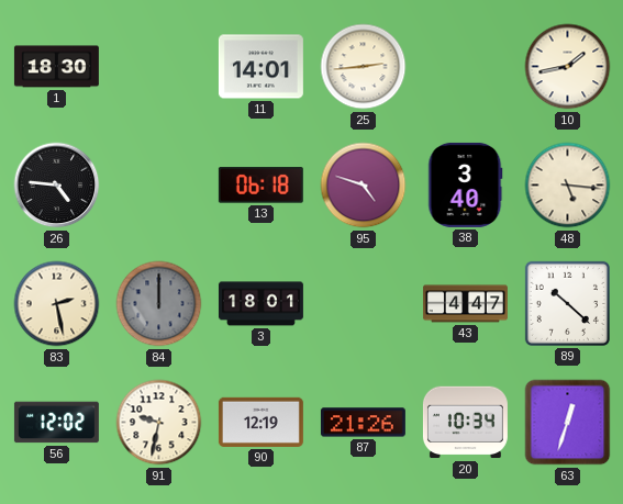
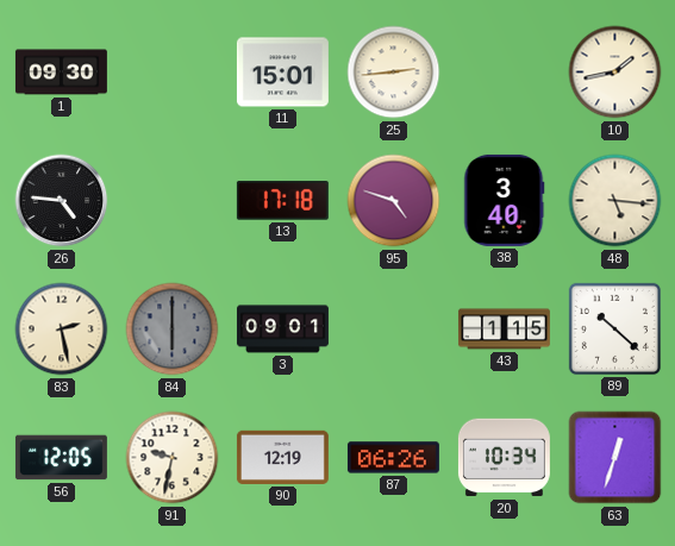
1: 18:30 -> 09:30
11: 14:01 -> 15:01
13: 06:18 -> 17:18
84: 12:00 -> 6:00
3: 18:01 -> 09:01
43: 4:47 -> 1:15
56: 12:02 -> 12:05
87: 21:26 -> 06:26
